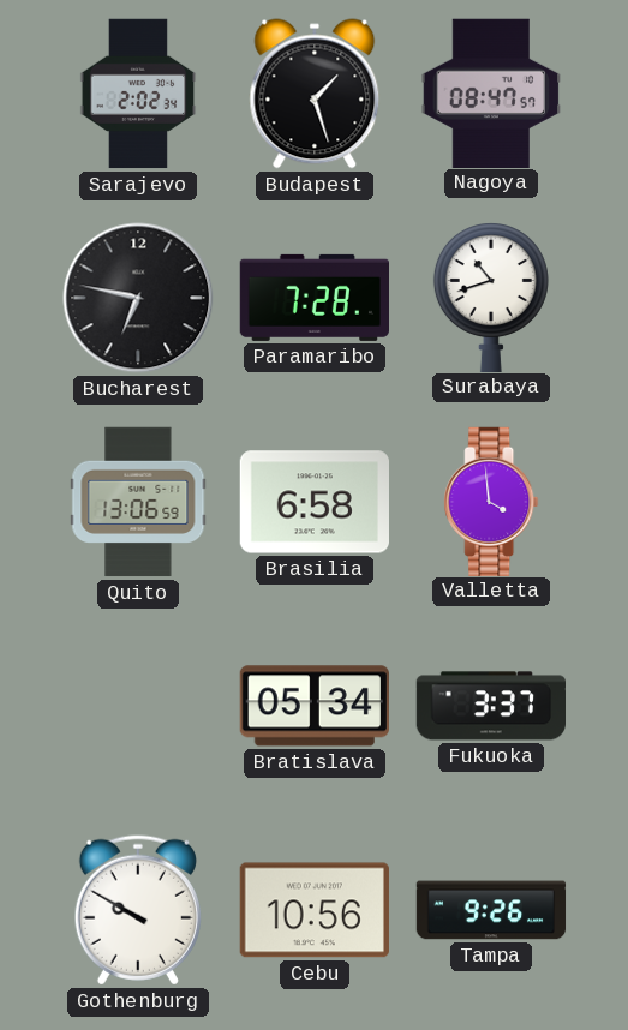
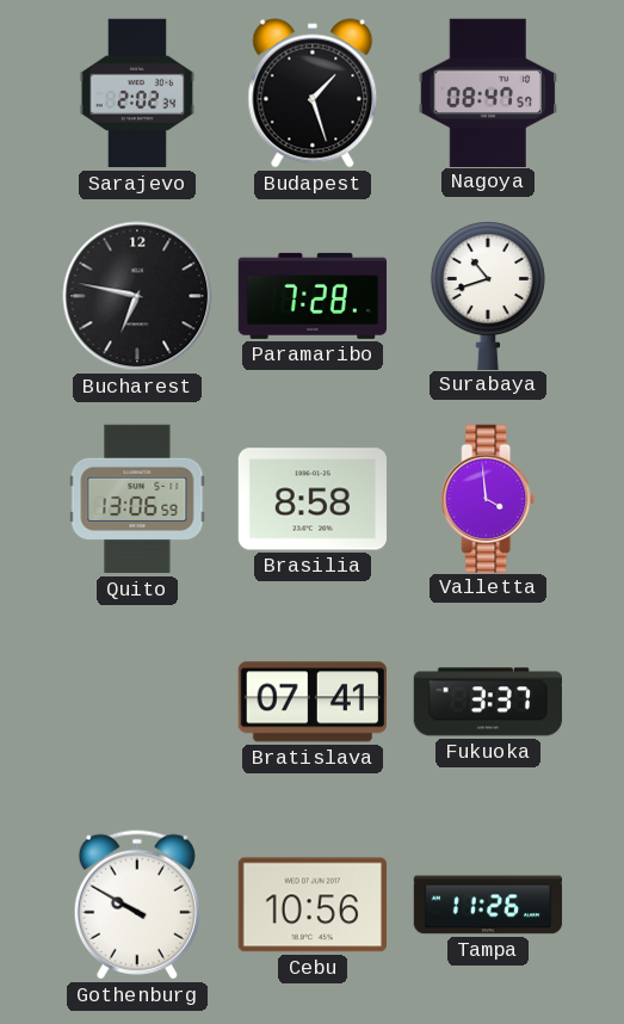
Brasilia: 6:58 -> 8:58
Bratislava: 05:34 -> 07:41
Tampa: 9:26 -> 11:26
